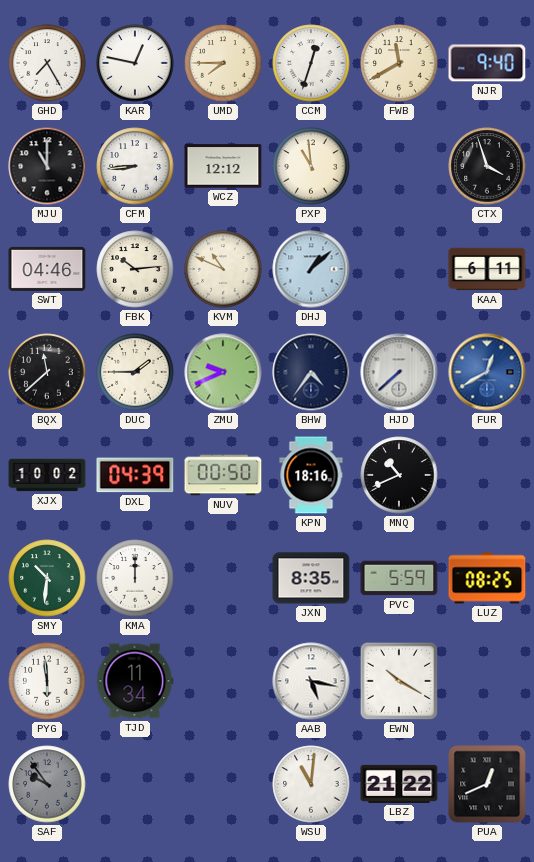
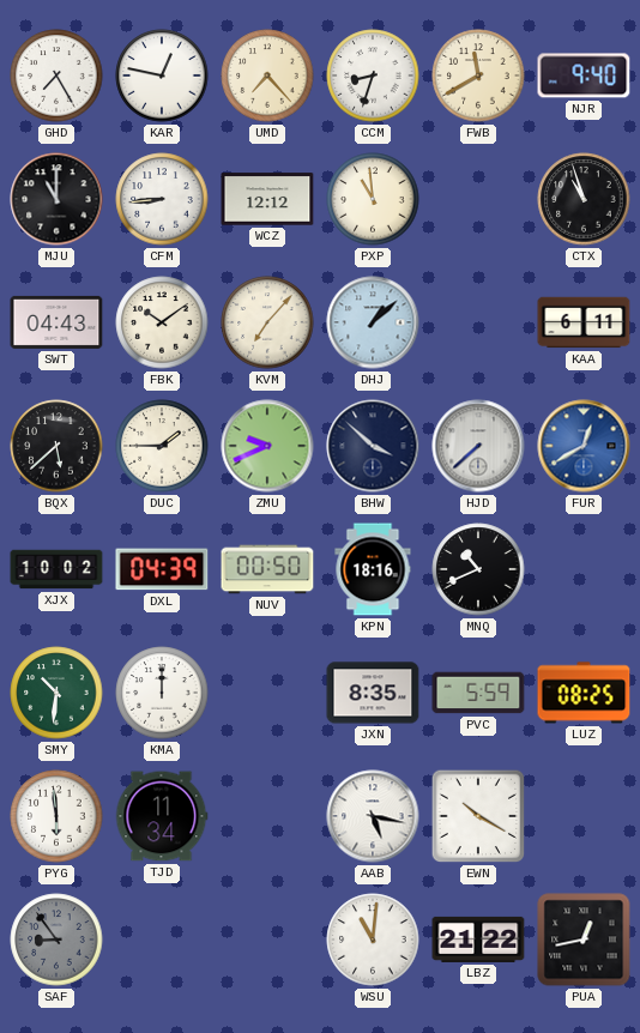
UMD: 7:45 -> 7:23
CCM: 12:33 -> 8:33
CTX: 3:57 -> 10:57
SWT: 04:46 -> 04:43
FBK: 10:14 -> 10:09
KVM: 10:49 -> 7:07
BQX: 11:38 -> 5:38
BHW: 4:36 -> 3:52
SAF: 9:54 -> 8:54
PUA: 12:41 -> 12:43
